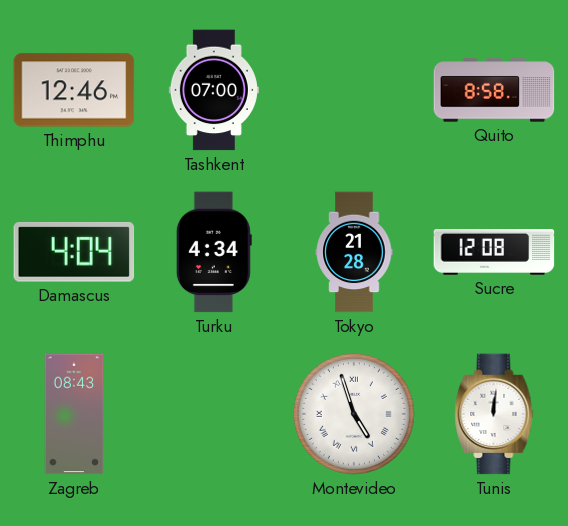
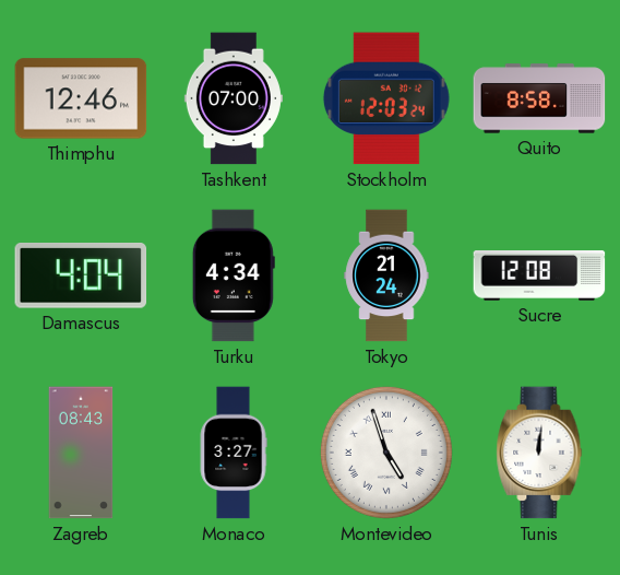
Stockholm: none -> 12:03
Tokyo: 21:28 -> 21:24
Monaco: none -> 3:27
